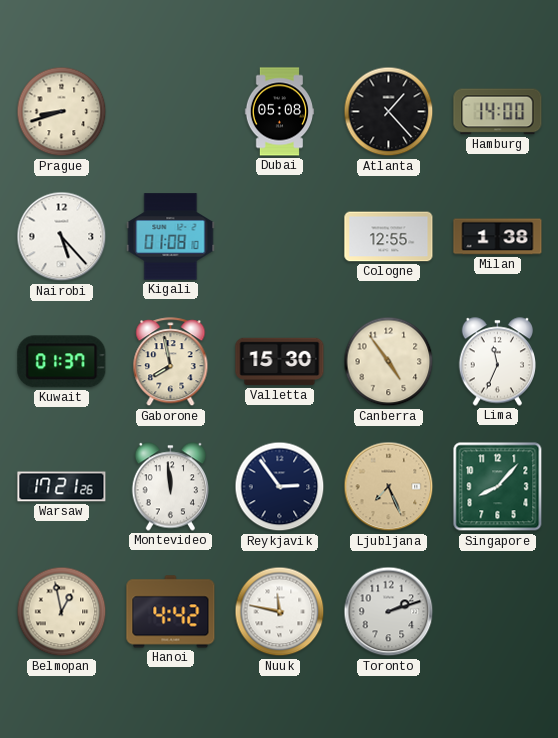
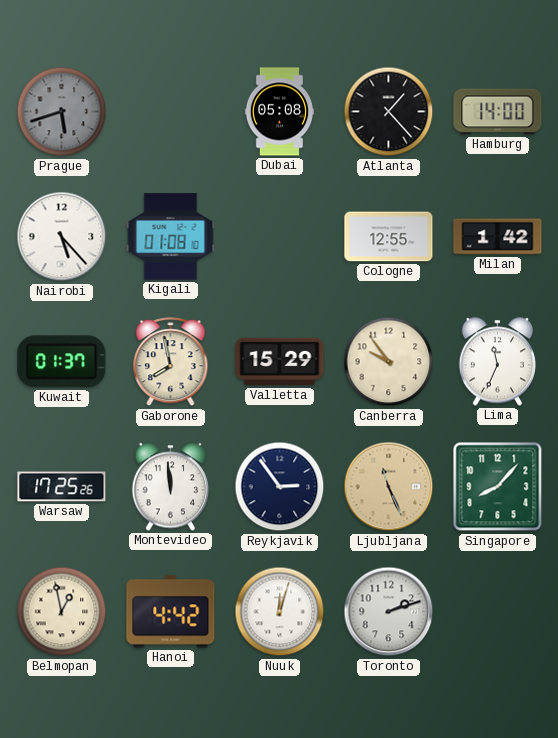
Prague: 8:42 -> 5:42
Prague dial: cream -> grey
Milan: 1:38 -> 1:42
Valletta: 15:30 -> 15:29
Canberra: 4:54 -> 9:54
Warsaw: 17:21 -> 17:25
Ljubljana: 7:26 -> 11:26
Nuuk: 11:47 -> 12:03
